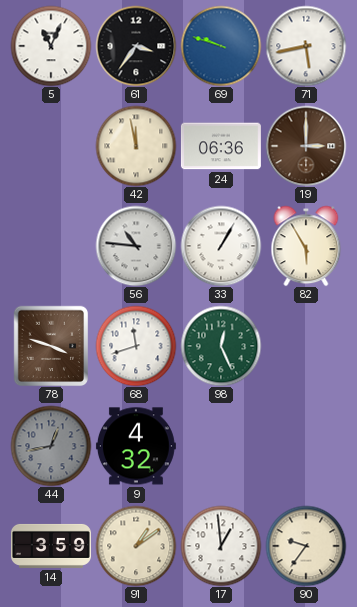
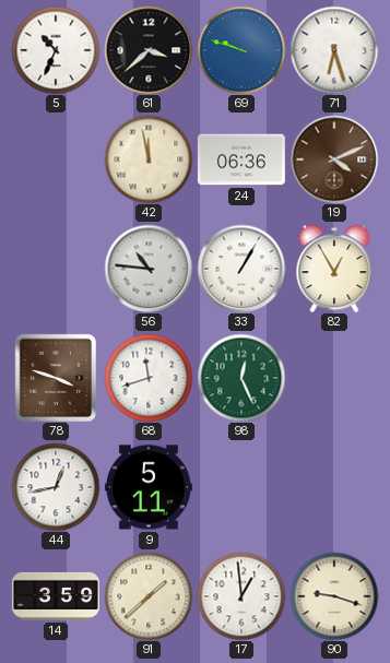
5: 11:04 -> 10:34
61: 3:36 -> 3:38
71: 5:43 -> 6:27
19: 3:00 -> 4:11
82: 5:55 -> 12:55
44 dial: grey -> white
9: 4:32 -> 5:11
91: 1:09 -> 1:38
90: 9:36 -> 9:18
